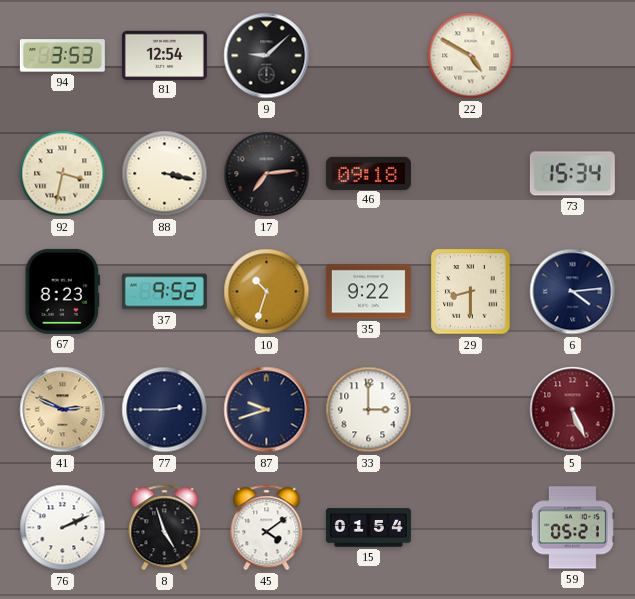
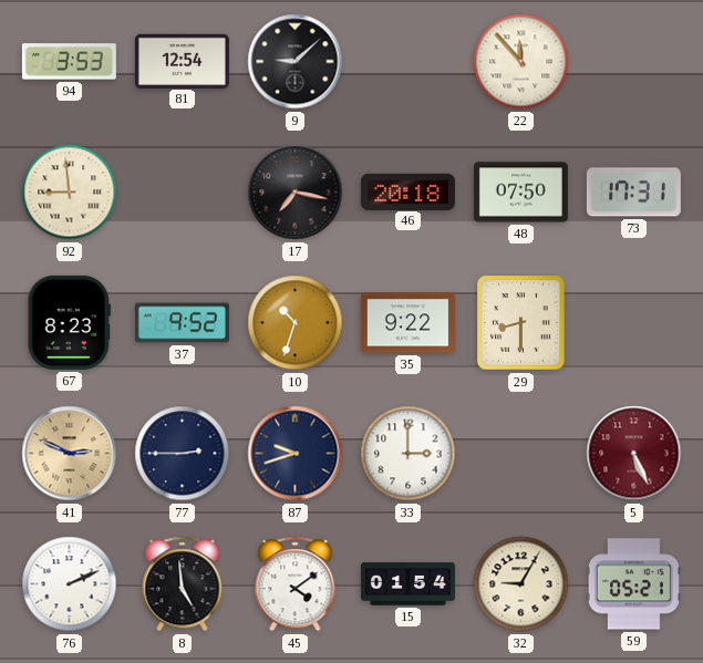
22: 4:50 -> 11:53
92: 3:32 -> 8:59
88: 3:17 -> none
17: 7:14 -> 7:17
46: 09:18 -> 20:18
48: none -> 07:50
73: 15:34 -> 17:31
6: 4:14 -> none
8: 4:57 -> 4:59
32: none -> 9:05
